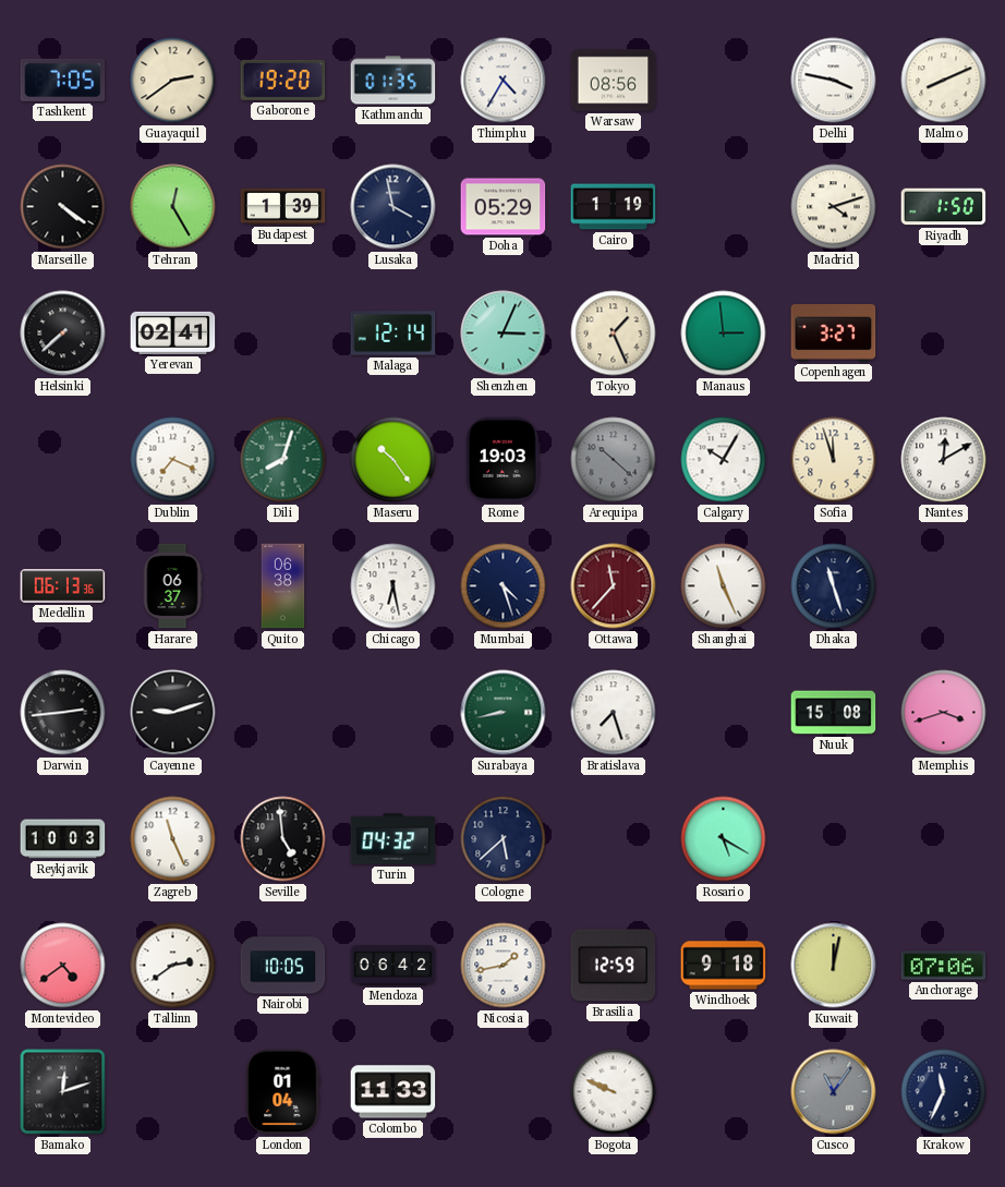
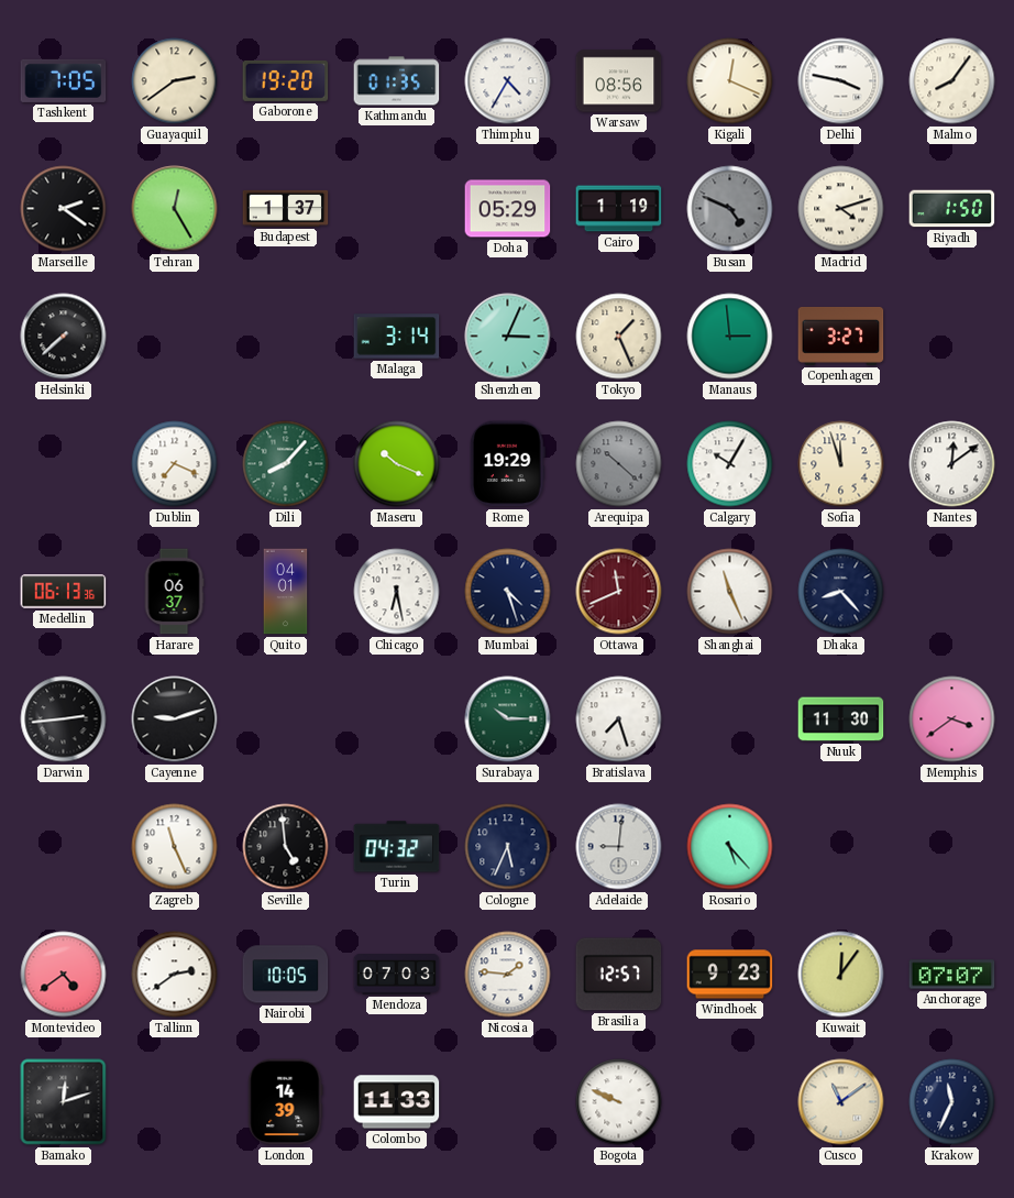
Kigali: none -> 12:19
Malmo: 8:11 -> 8:06
Marseille: 4:21 -> 2:21
Budapest: 1:39 -> 1:37
Lusaka: 3:58 -> none
Busan: none -> 4:49
Yerevan: 02:41 -> none
Malaga: 12:14 -> 3:14
Dili: 8:03 -> 8:07
Maseru: 10:24 -> 10:19
Rome: 19:03 -> 19:29
Nantes: 12:10 -> 12:09
Quito: 06:38 -> 04:01
Ottawa: 11:37 -> 11:41
Dhaka: 11:27 -> 8:23
Surabaya: 8:43 -> 10:15
Nuuk: 15:08 -> 11:30
Memphis: 3:42 -> 3:39
Reykjavik: 10:03 -> none
Cologne: 5:38 -> 5:34
Adelaide: none -> 9:01
Rosario: 5:20 -> 5:23
Mendoza: 06:42 -> 07:03
Nicosia: 1:43 -> 1:46
Brasilia: 12:59 -> 12:57
Windhoek: 9:18 -> 9:23
Kuwait: 12:02 -> 12:06
Anchorage: 07:06 -> 07:07
London: 01:04 -> 14:39
Cusco: 11:06 -> 11:09
Cusco dial: grey -> cream
